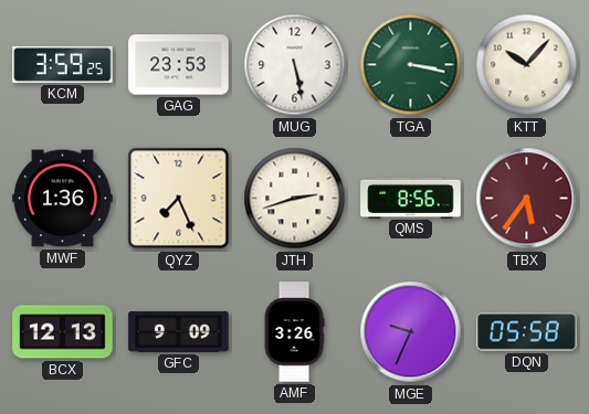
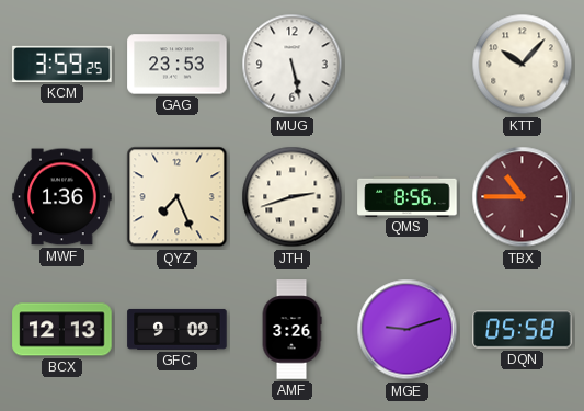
TGA: 3:17 -> none
TBX: 5:36 -> 10:45
MGE: 9:34 -> 9:12
